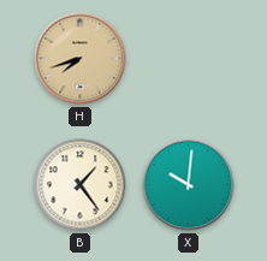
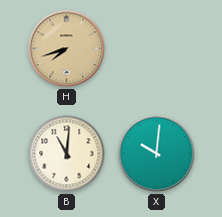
B: 1:24 -> 11:01
